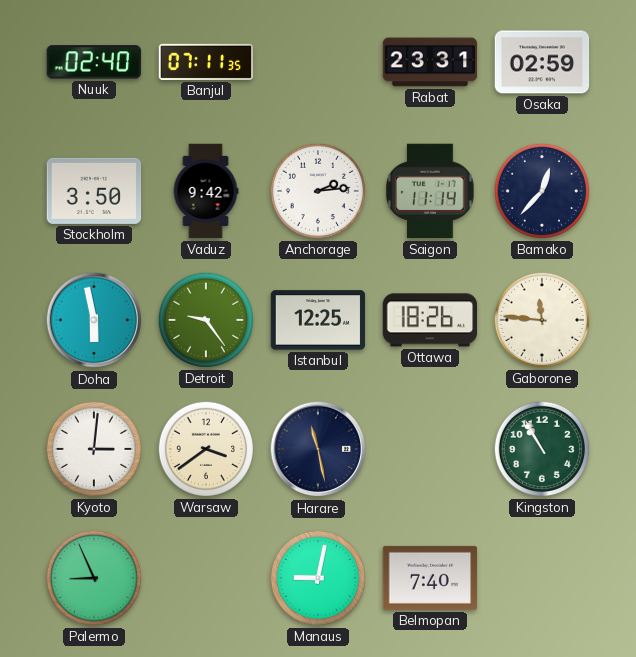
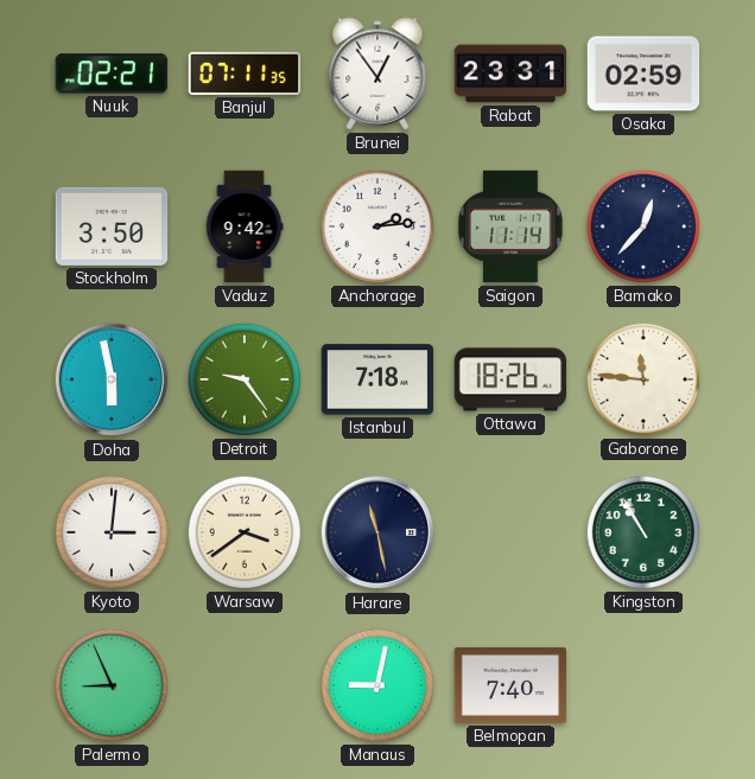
Nuuk: 02:40 -> 02:21
Brunei: none -> 12:54
Istanbul: 12:25 -> 7:18
